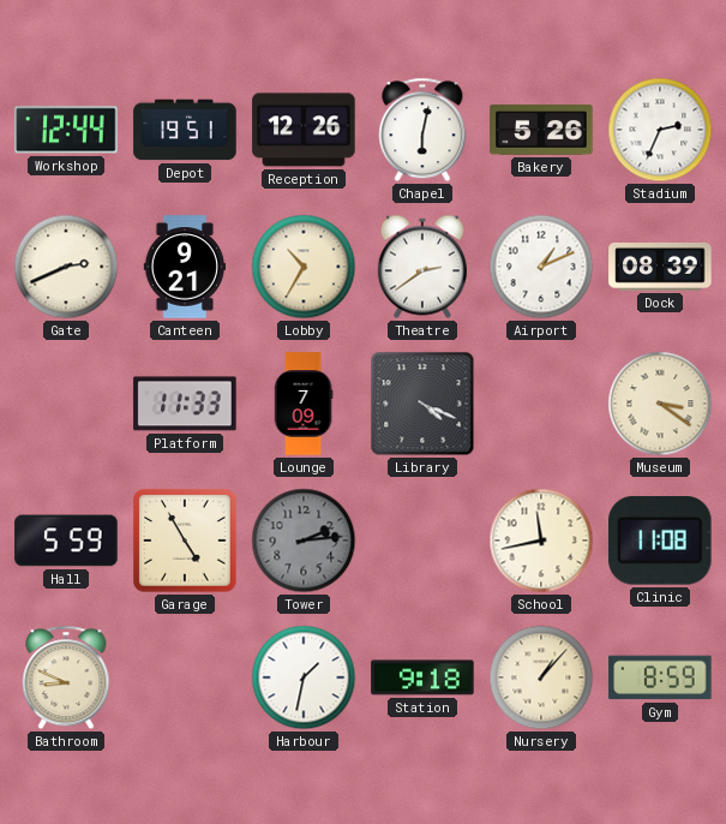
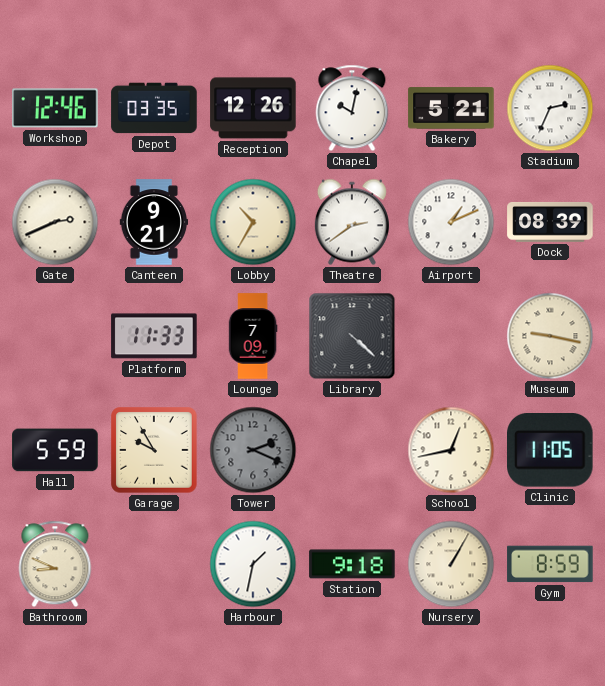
Workshop: 12:44 -> 12:46
Depot: 19:51 -> 03:35
Chapel: 6:02 -> 10:02
Bakery: 5:26 -> 5:21
Library: 4:19 -> 4:22
Museum: 3:21 -> 9:17
Garage: 4:55 -> 9:55
Tower: 2:14 -> 2:19
School: 11:43 -> 12:43
Clinic: 11:08 -> 11:05
Nursery: 1:07 -> 1:05
